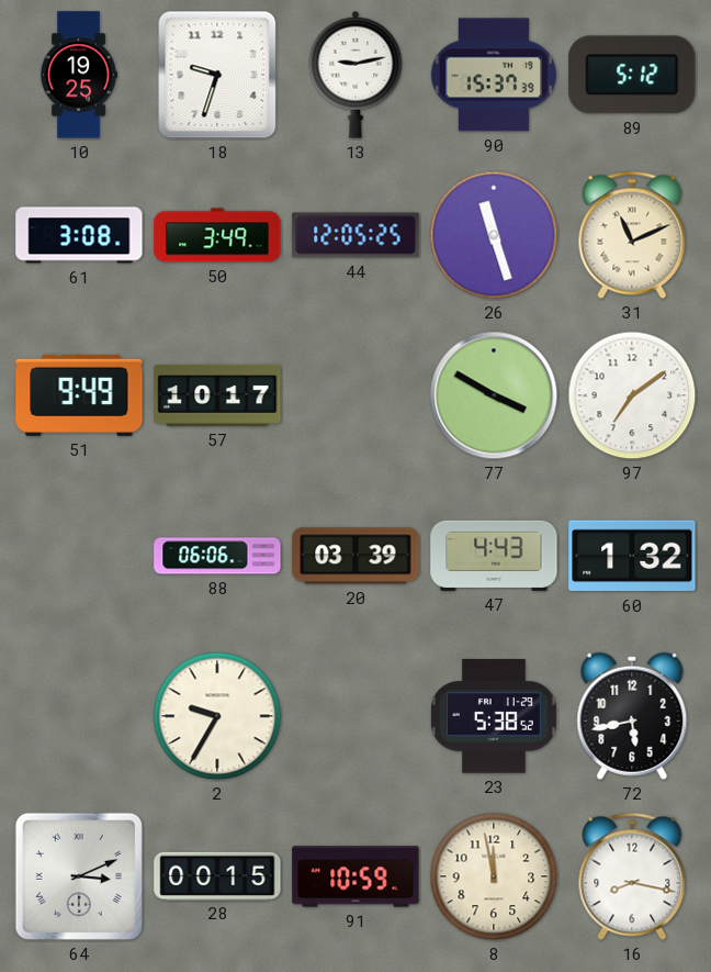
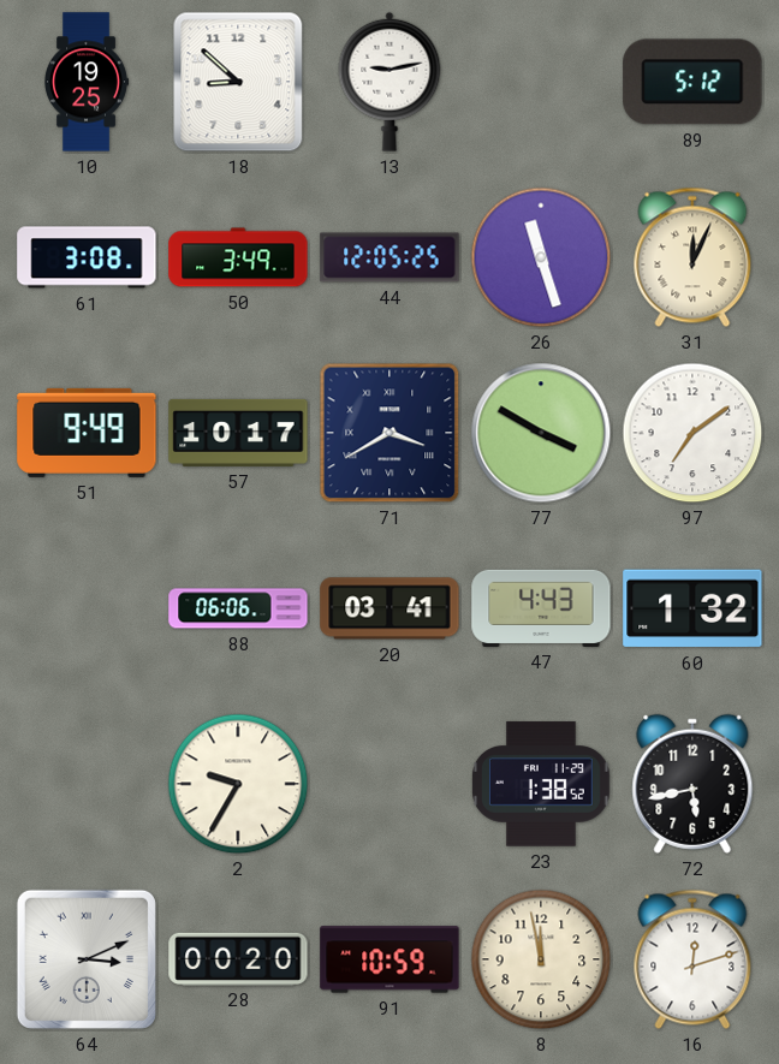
18: 9:33 -> 8:52
90: 15:37 -> none
31: 11:11 -> 12:04
71: none -> 3:40
20: 03:39 -> 03:41
23: 5:38 -> 1:38
28: 00:15 -> 00:20
16: 8:17 -> 12:12
